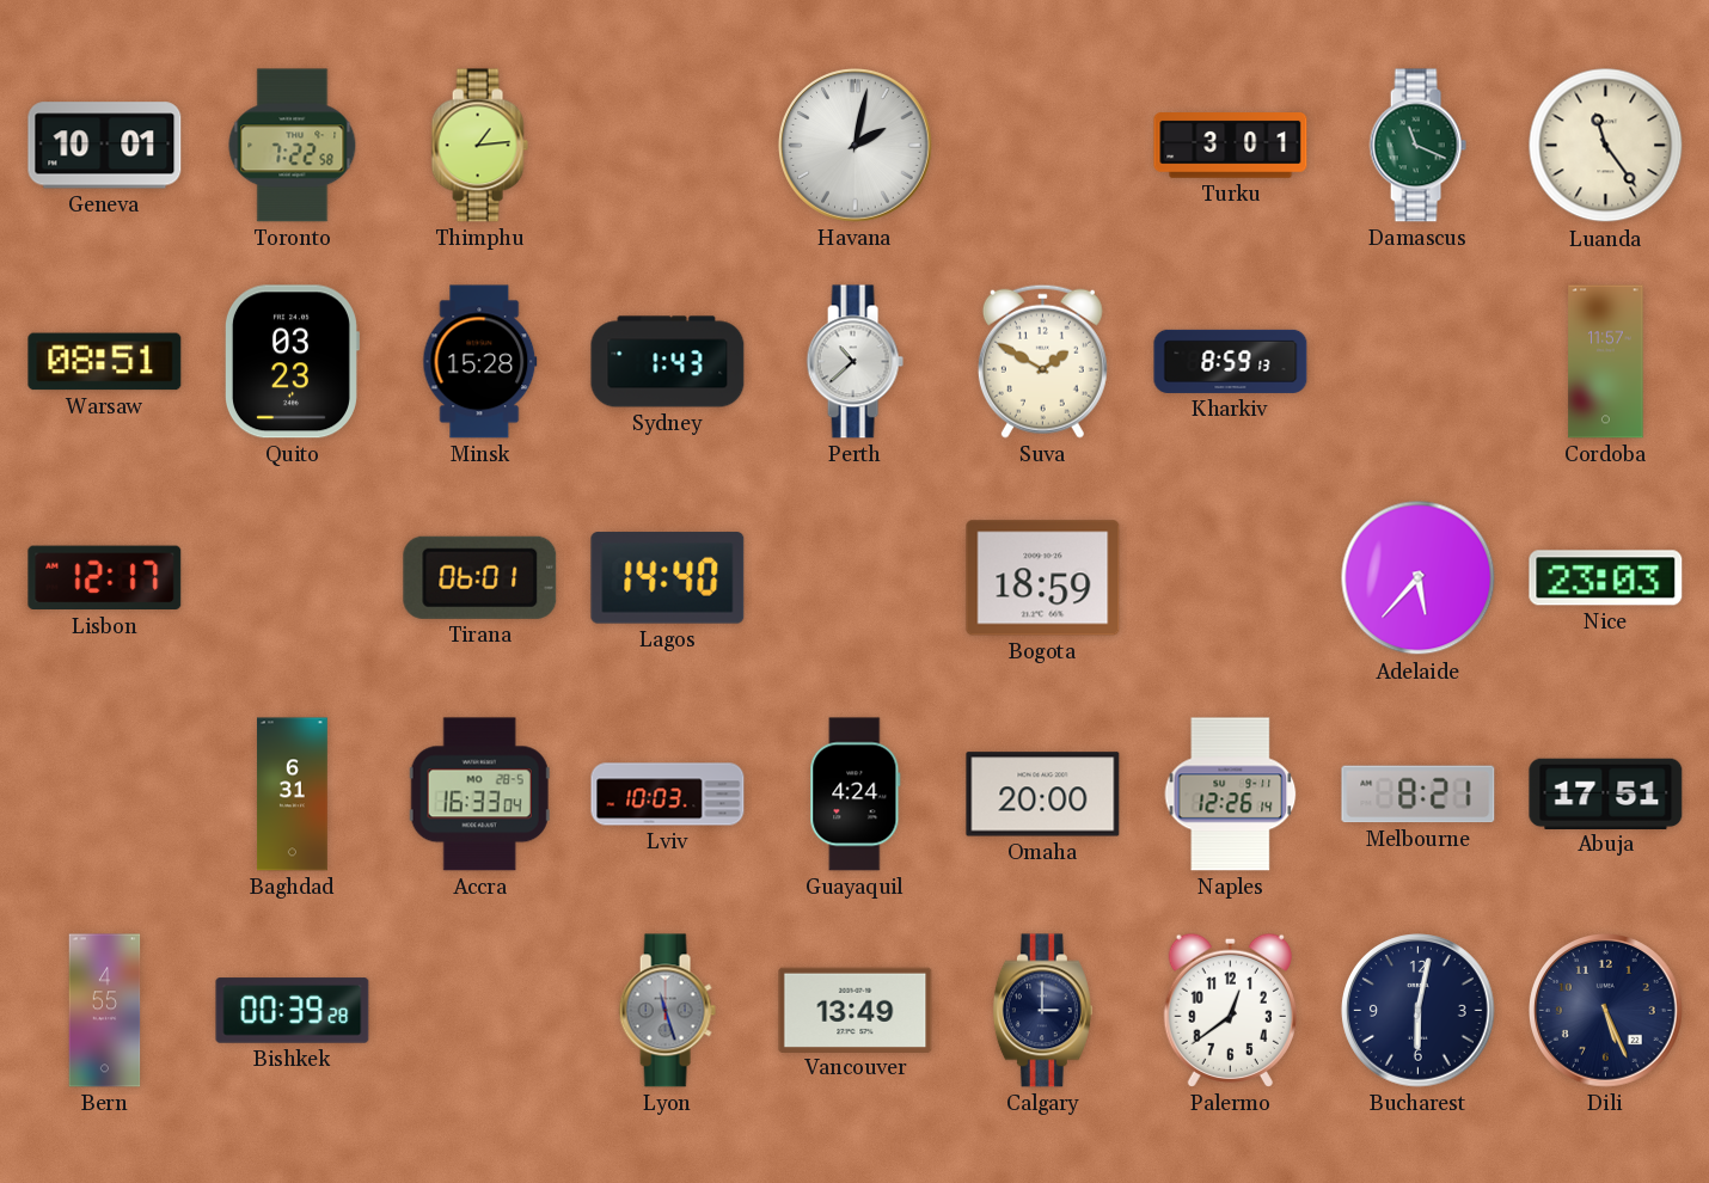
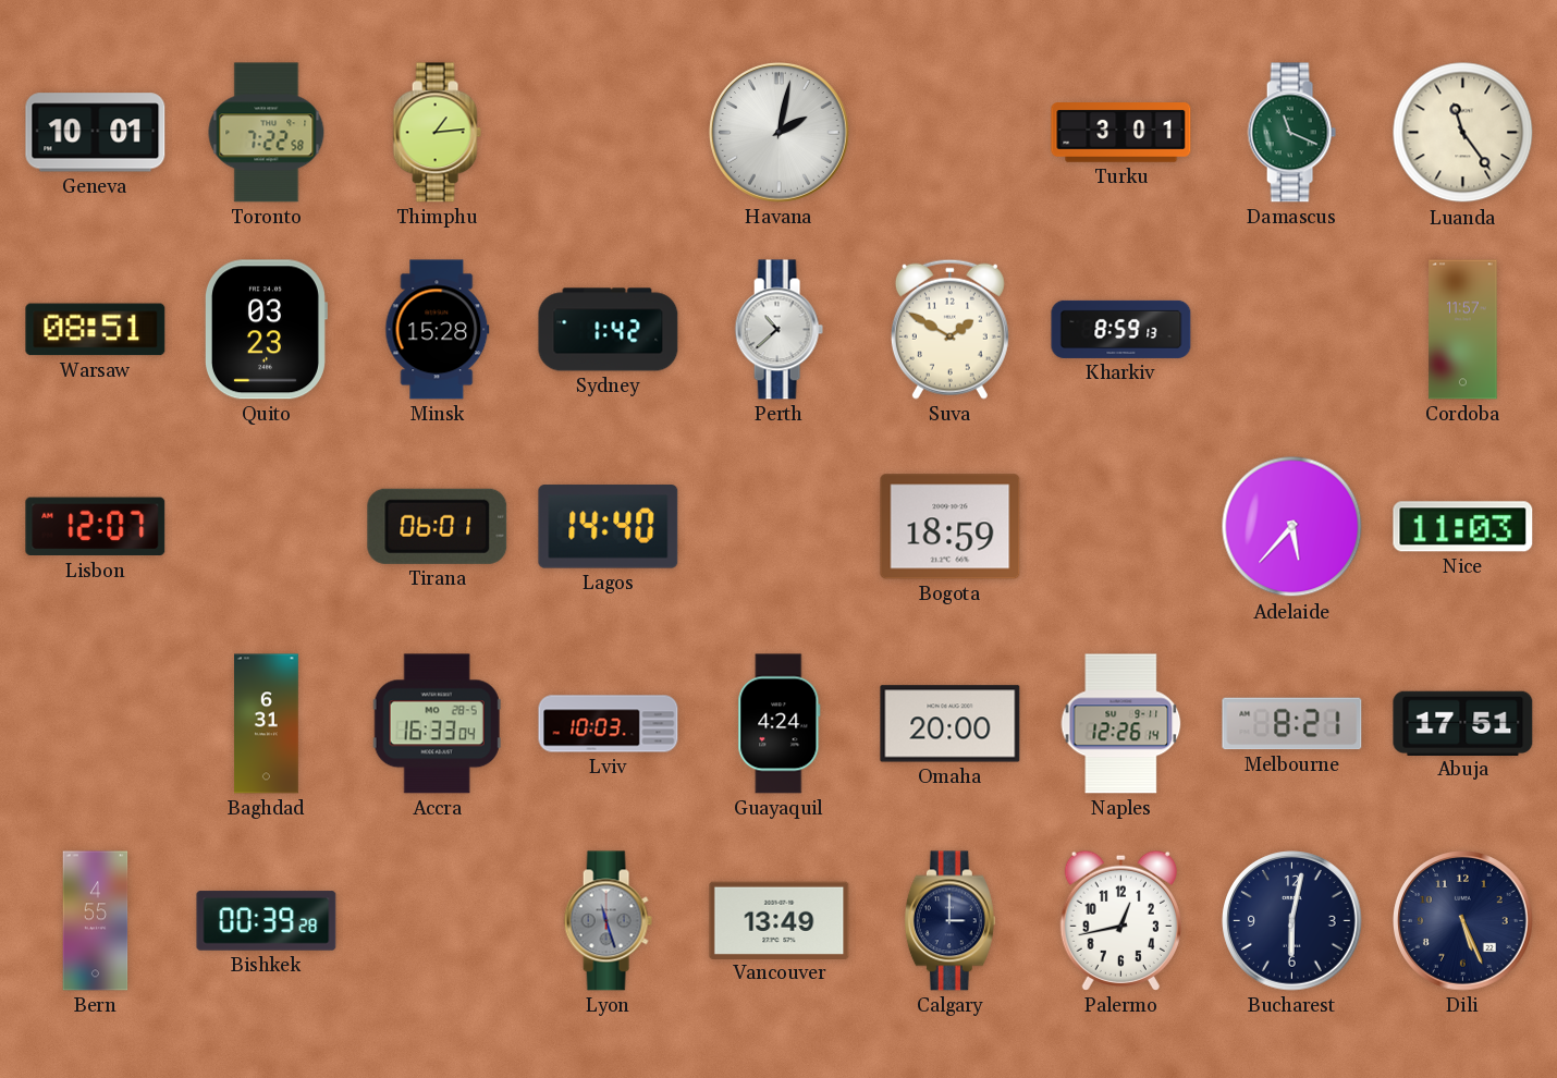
Sydney: 1:43 -> 1:42
Lisbon: 12:17 -> 12:07
Nice: 23:03 -> 11:03
Palermo: 12:39 -> 12:43
